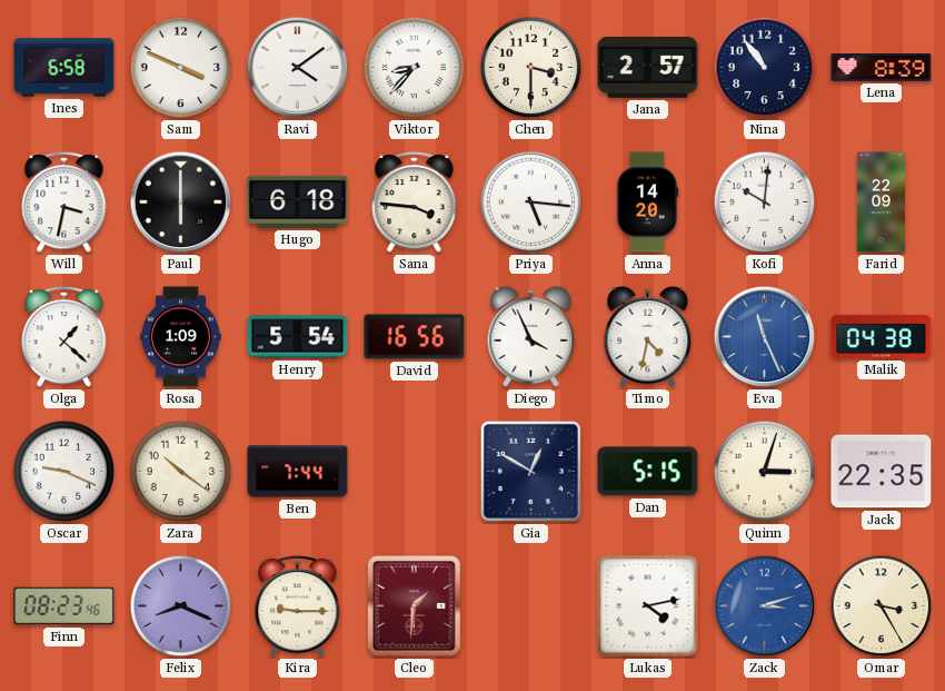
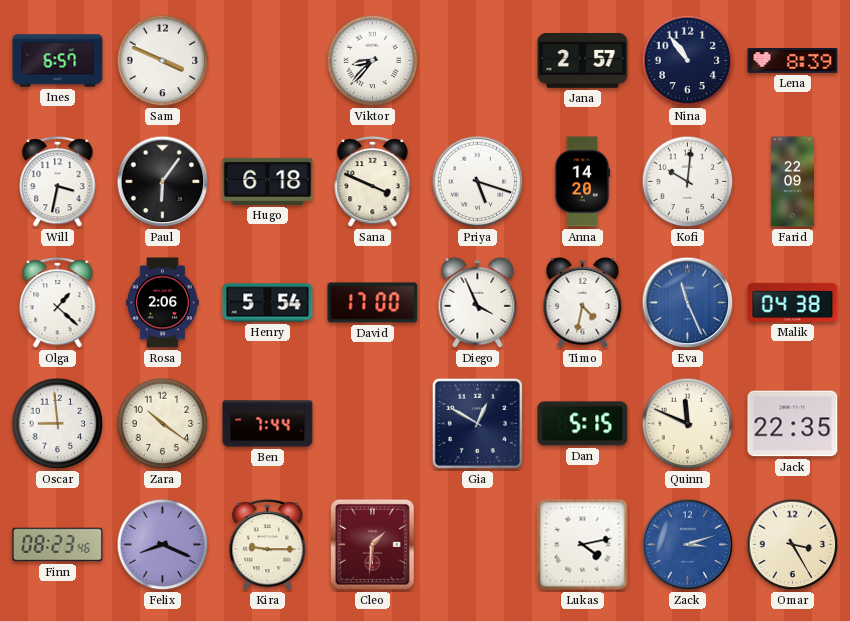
Ines: 6:58 -> 6:57
Ravi: 4:09 -> none
Chen: 3:30 -> none
Paul: 6:00 -> 6:06
Sana: 3:46 -> 3:49
Priya: 5:16 -> 5:18
Rosa: 1:09 -> 2:06
David: 16:56 -> 17:00
Oscar: 9:19 -> 8:59
Quinn: 3:03 -> 11:49
